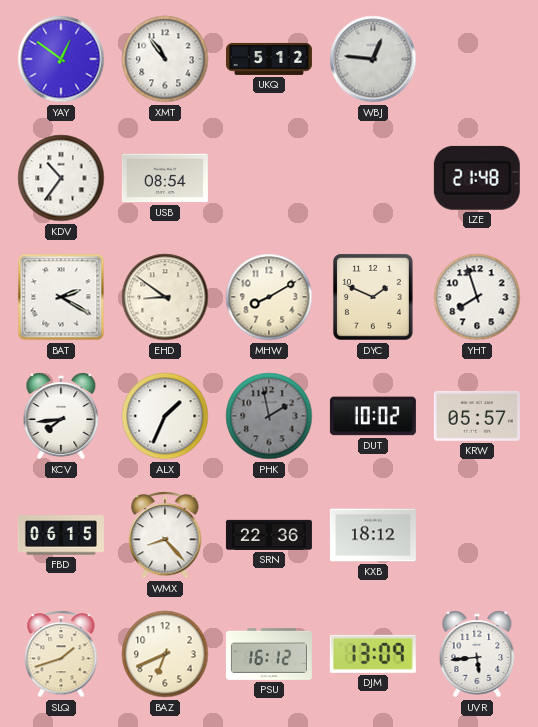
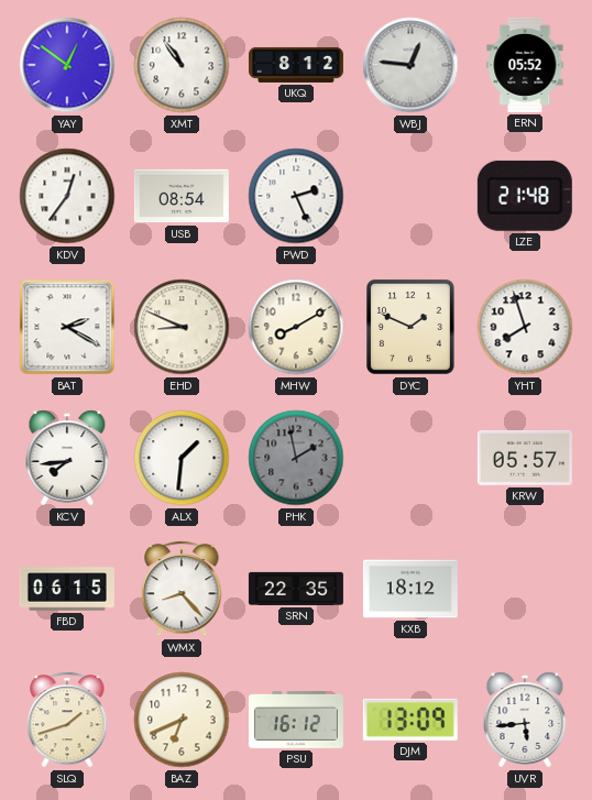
UKQ: 5:12 -> 8:12
ERN: none -> 05:52
KDV: 10:36 -> 12:36
PWD: none -> 2:26
EHD: 8:51 -> 8:49
ALX: 1:34 -> 1:31
DUT: 10:02 -> none
SRN: 22:36 -> 22:35
